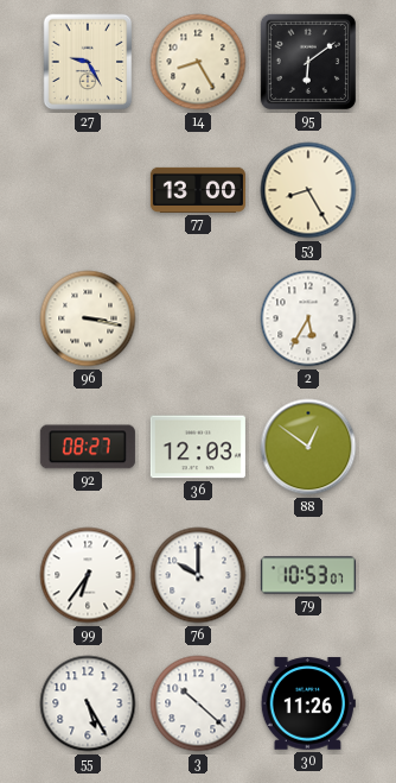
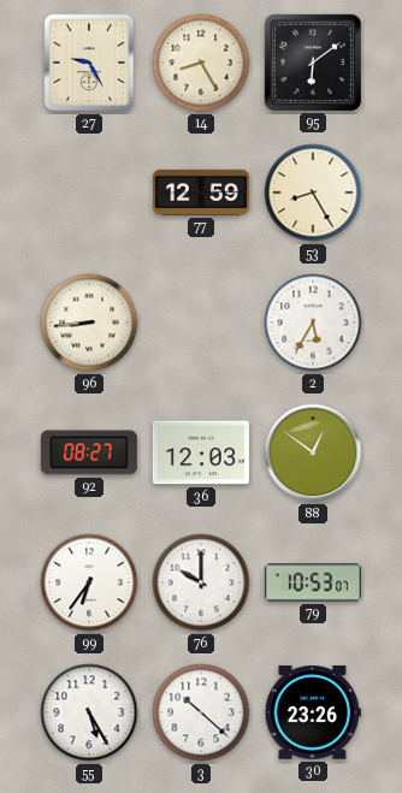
77: 13:00 -> 12:59
96: 3:17 -> 8:44
30: 11:26 -> 23:26
